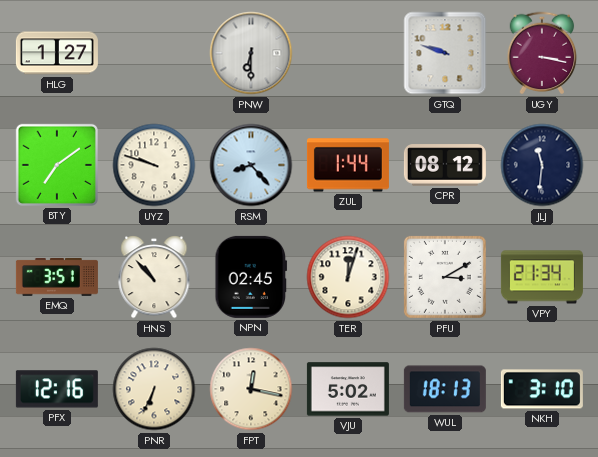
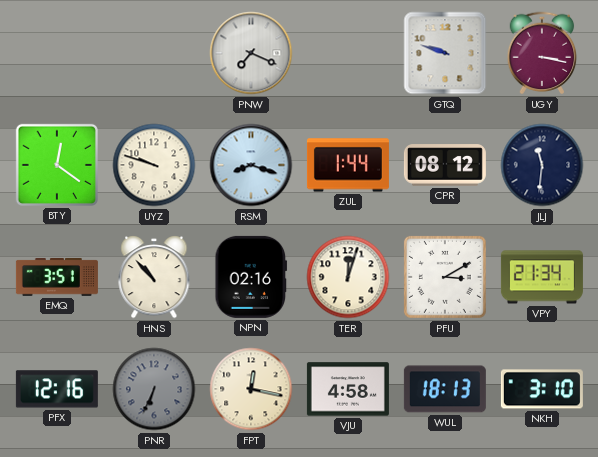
HLG: 1:27 -> none
PNW: 6:30 -> 7:19
BTY: 7:09 -> 12:21
RSM: 8:23 -> 8:18
NPN: 02:45 -> 02:16
PNR dial: cream -> grey
VJU: 5:02 -> 4:58
